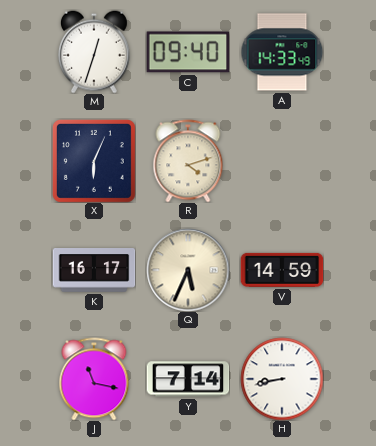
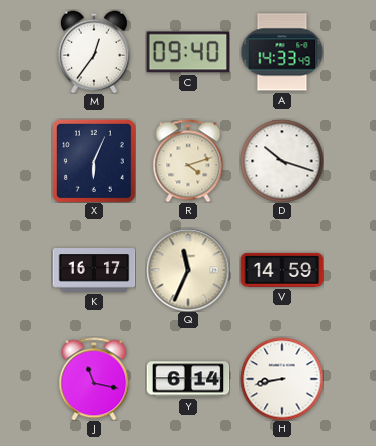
M: 12:33 -> 12:36
D: none -> 10:18
Q: 5:34 -> 11:34
Y: 7:14 -> 6:14
